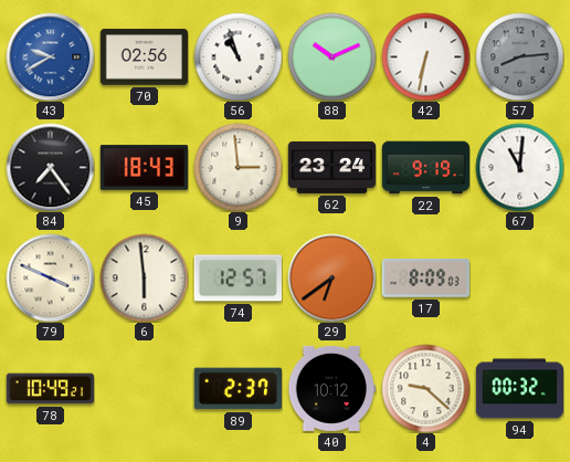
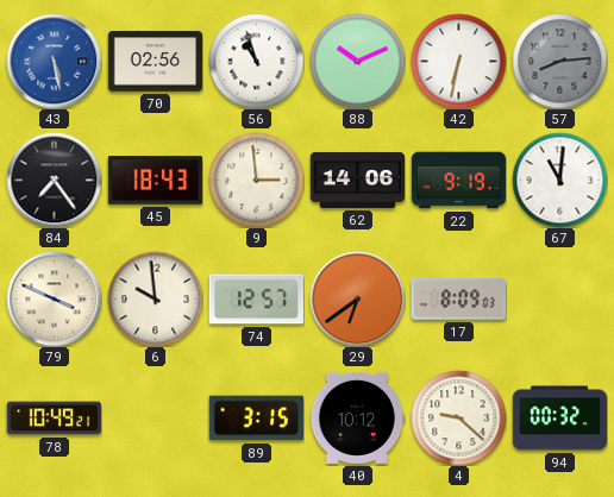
43: 9:40 -> 5:28
62: 23:24 -> 14:06
6: 5:59 -> 9:59
89: 2:37 -> 3:15
